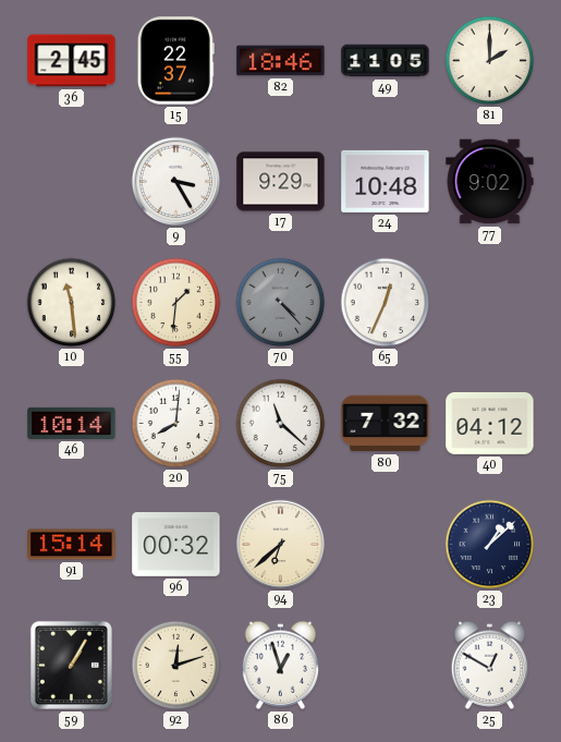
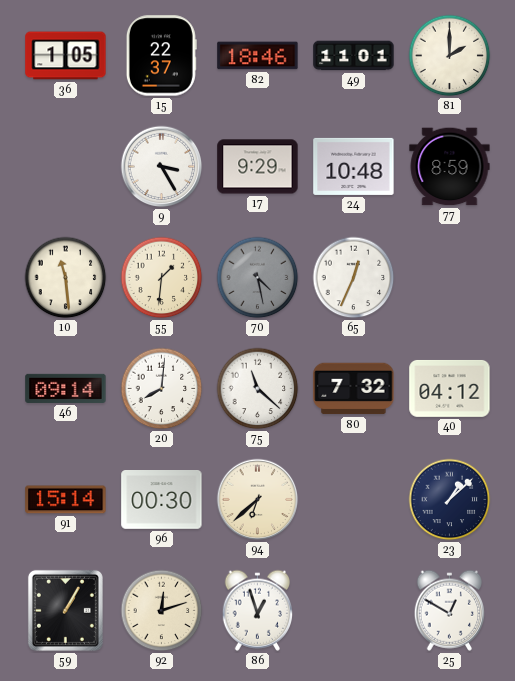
36: 2:45 -> 1:05
49: 11:05 -> 11:01
77: 9:02 -> 8:59
70: 4:23 -> 4:28
46: 10:14 -> 09:14
96: 00:32 -> 00:30
